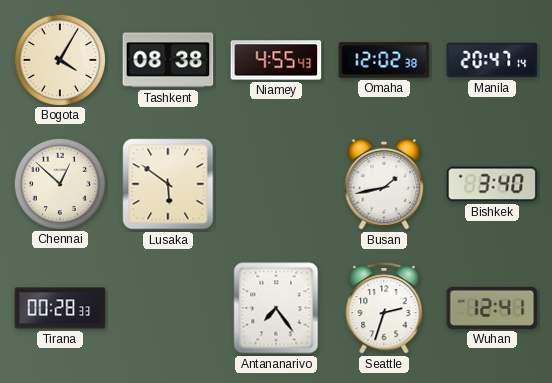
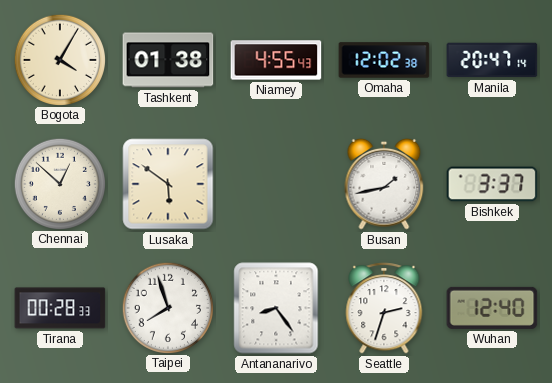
Tashkent: 08:38 -> 01:38
Bishkek: 3:40 -> 3:37
Taipei: none -> 7:57
Antananarivo: 7:24 -> 8:24
Wuhan: 12:41 -> 12:40
